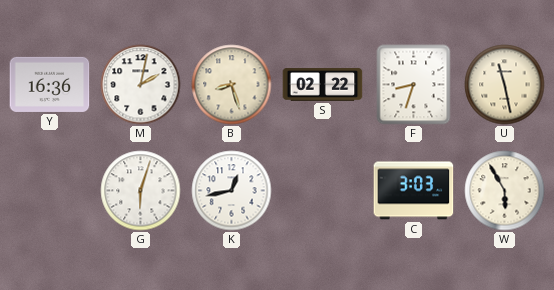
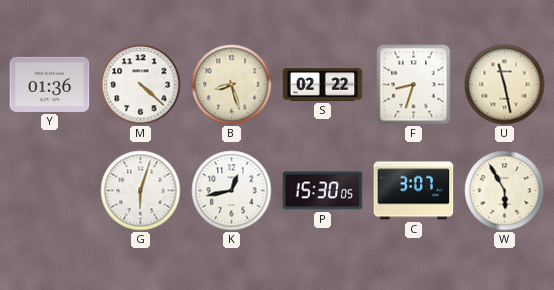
Y: 16:36 -> 01:36
M: 2:02 -> 4:22
P: none -> 15:30
C: 3:03 -> 3:07
